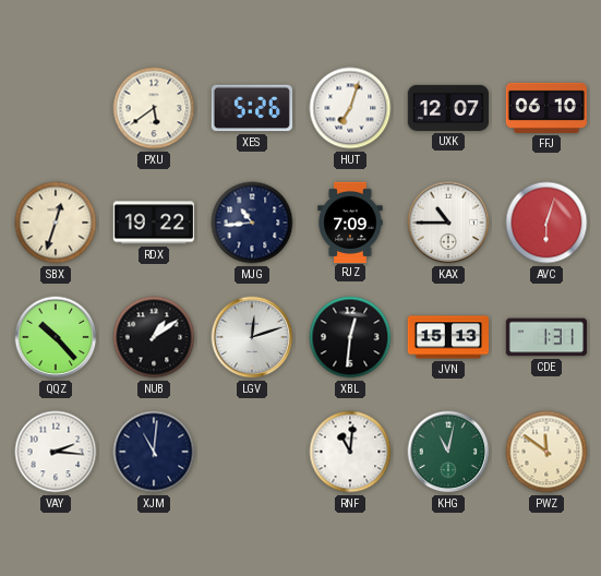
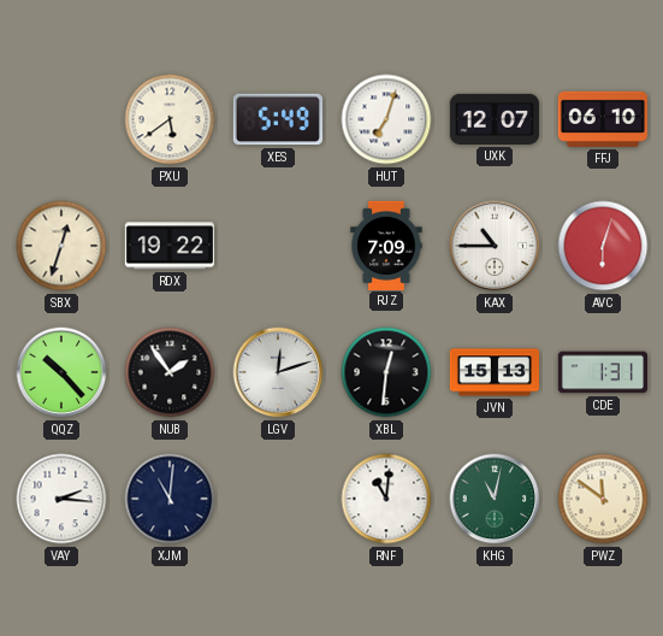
XES: 5:26 -> 5:49
MJG: 10:44 -> none
NUB: 1:09 -> 1:54
